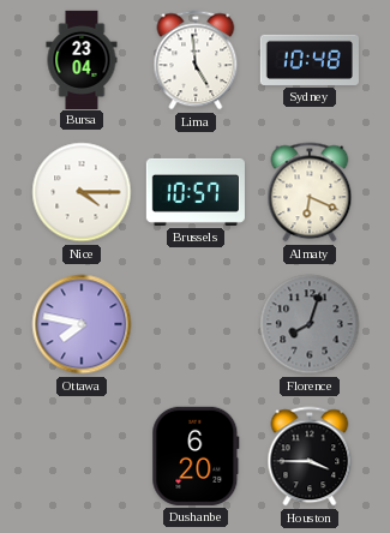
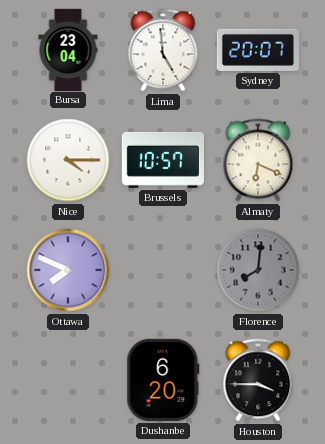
Sydney: 10:48 -> 20:07
Ottawa: 7:47 -> 7:49
Florence: 8:03 -> 8:01
